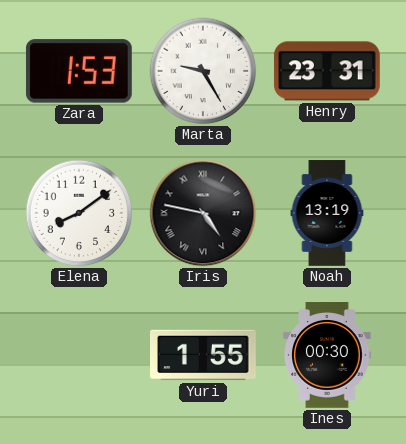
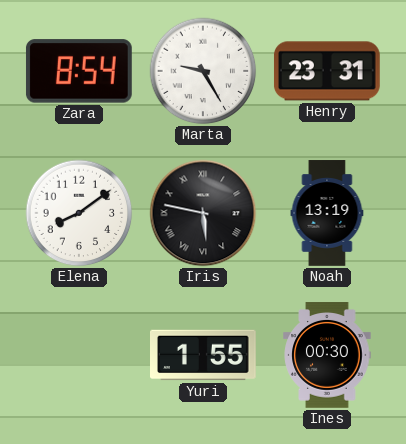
Zara: 1:53 -> 8:54
Iris: 4:47 -> 5:47
